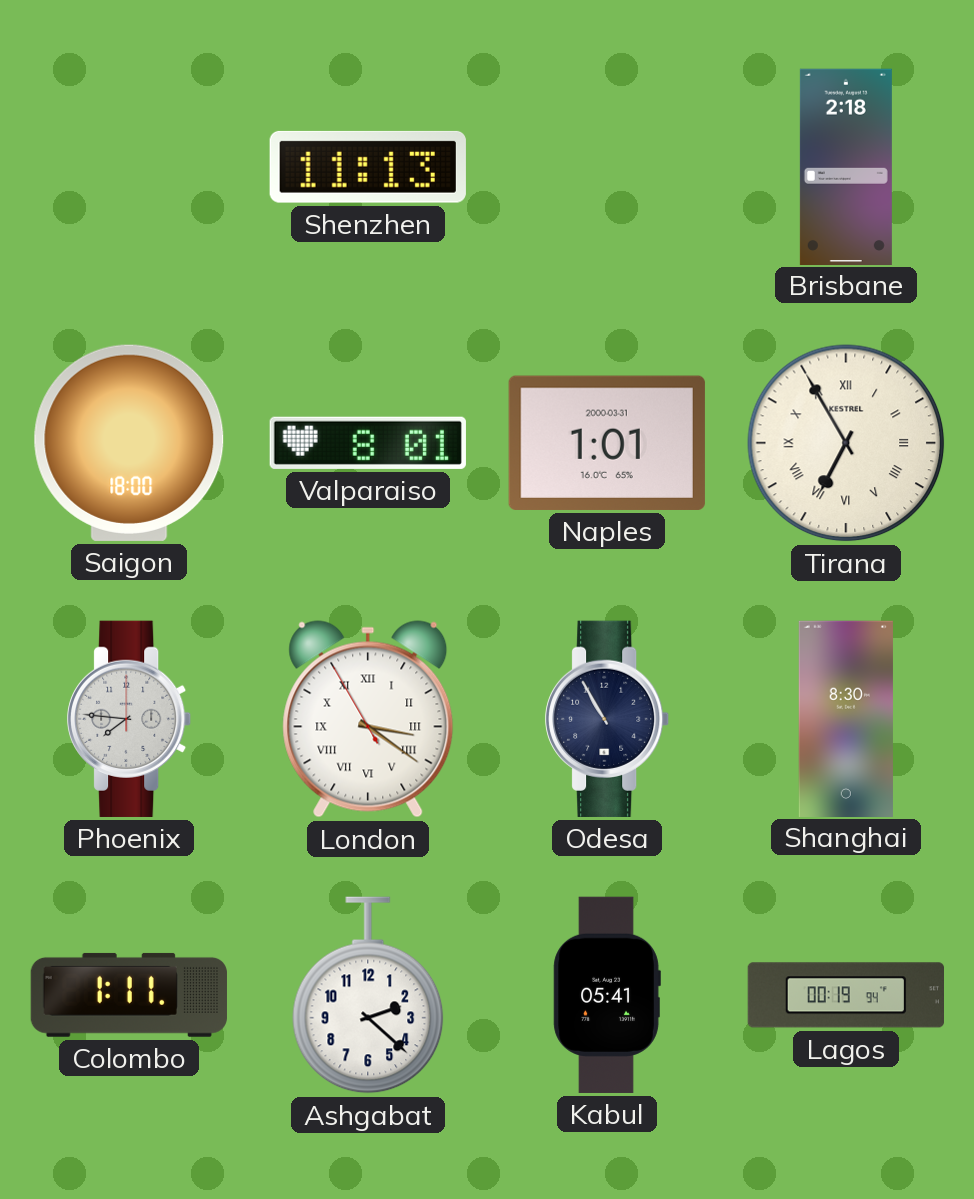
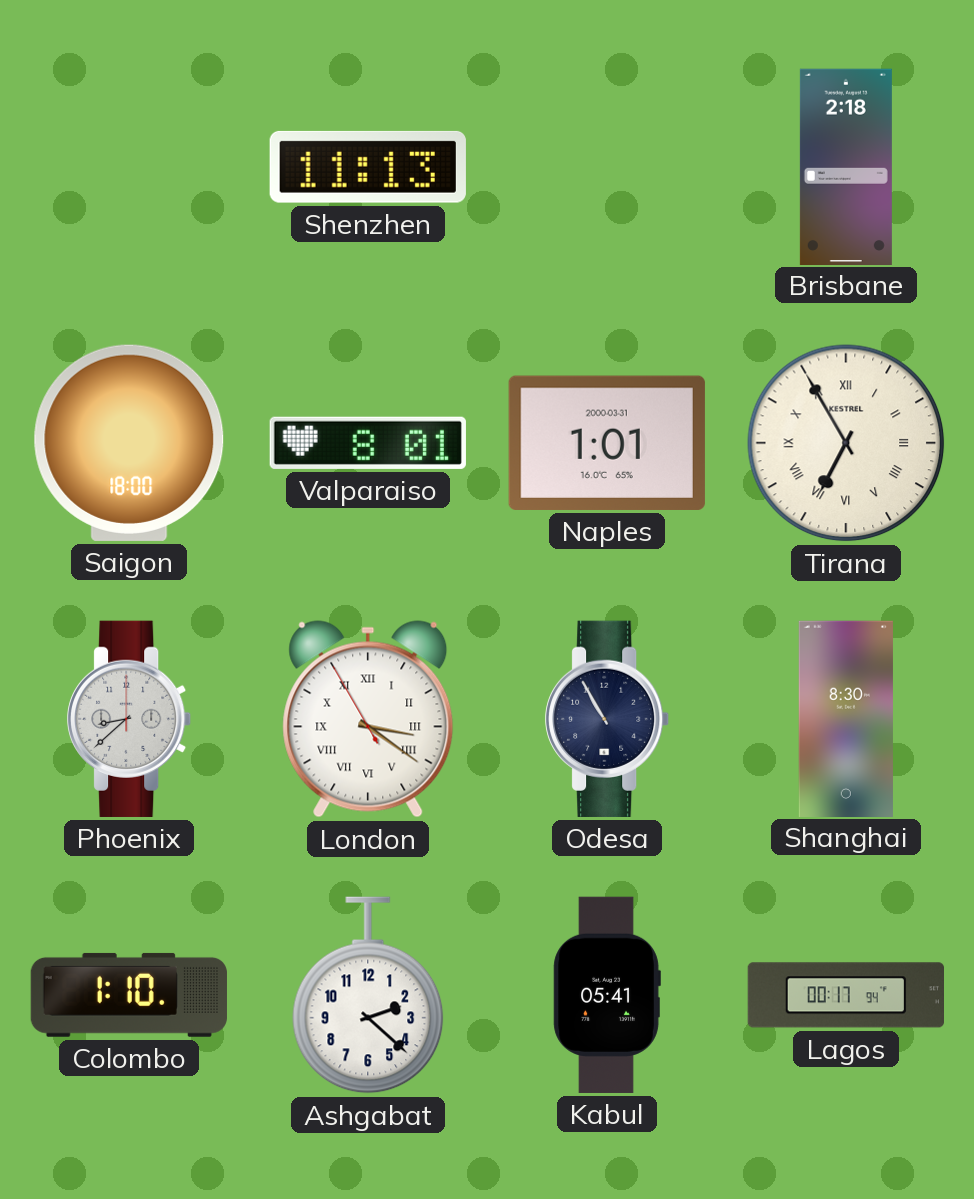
Phoenix: 7:46 -> 8:38
Colombo: 1:11 -> 1:10
Lagos: 00:19 -> 00:17
